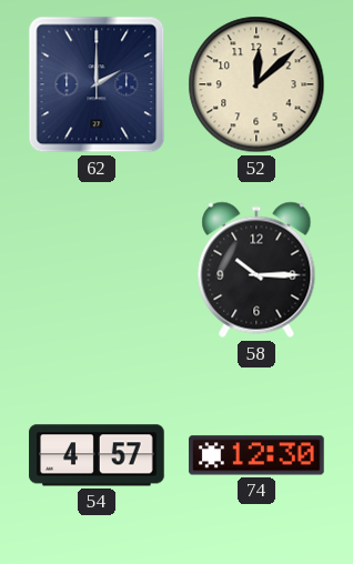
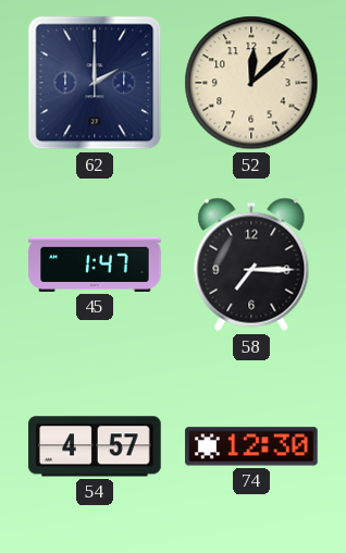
45: none -> 1:47
58: 10:15 -> 7:15
